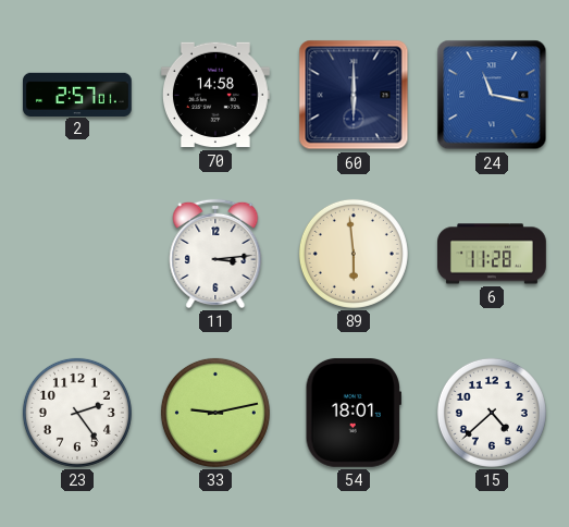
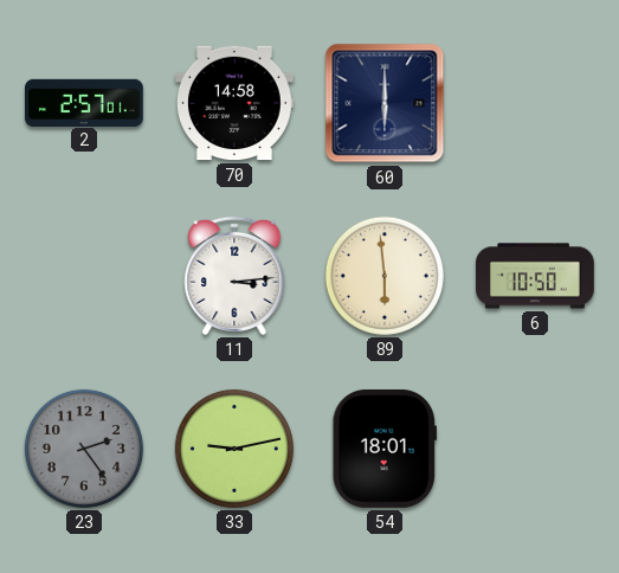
24: 11:17 -> none
6: 11:28 -> 10:50
23 dial: white -> grey
15: 4:38 -> none
